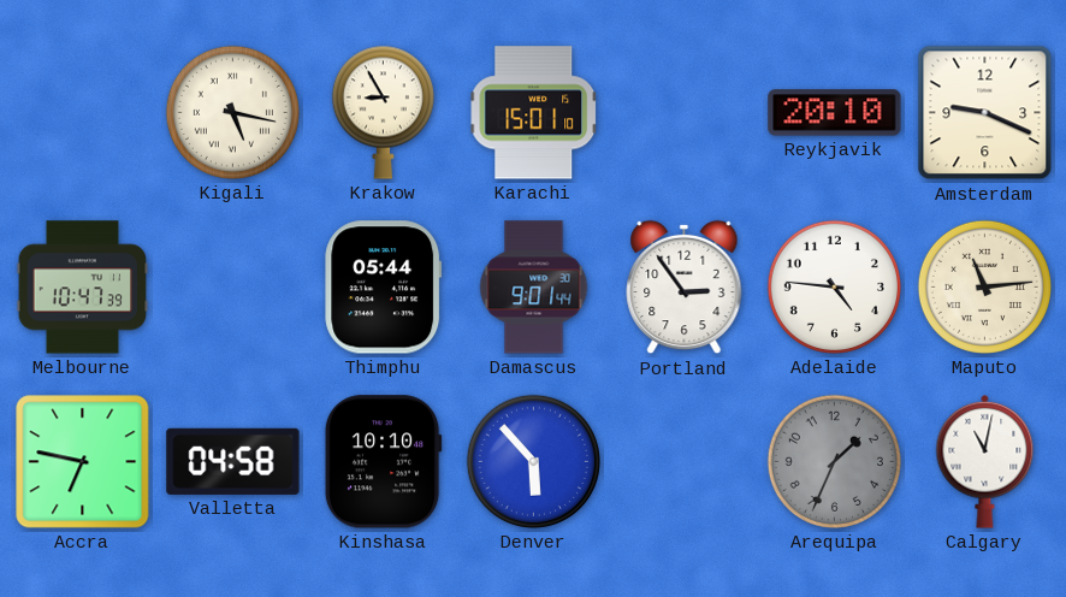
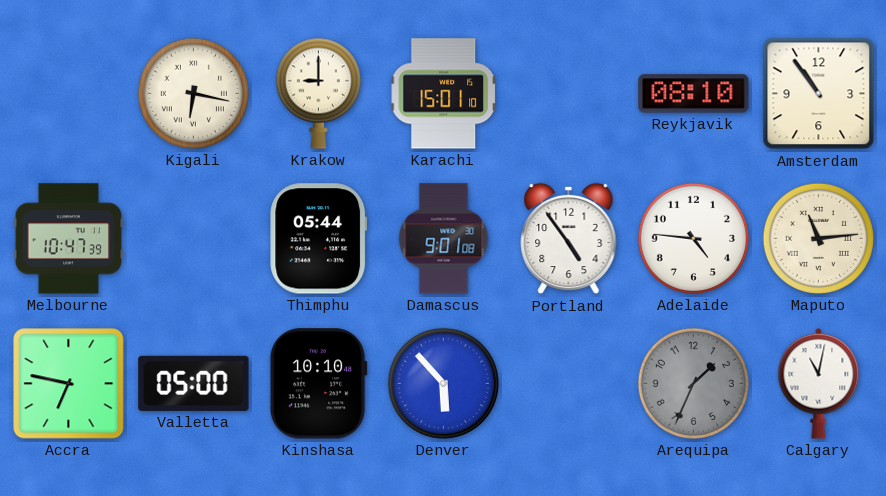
Kigali: 5:17 -> 6:17
Krakow: 8:55 -> 9:00
Reykjavik: 20:10 -> 08:10
Amsterdam: 9:19 -> 10:54
Damascus: 9:01:44 -> 9:01:08
Portland: 2:54 -> 4:54
Valletta: 04:58 -> 05:00
